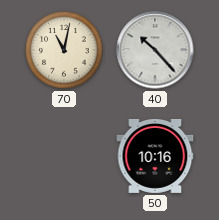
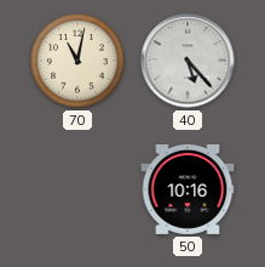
40: 10:23 -> 5:23
